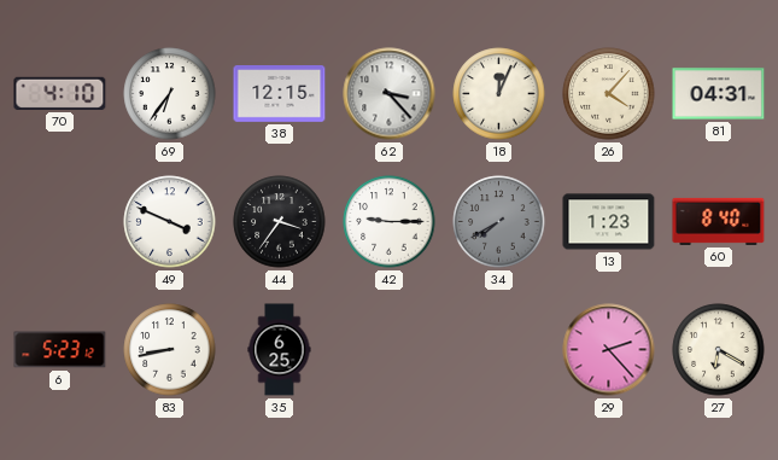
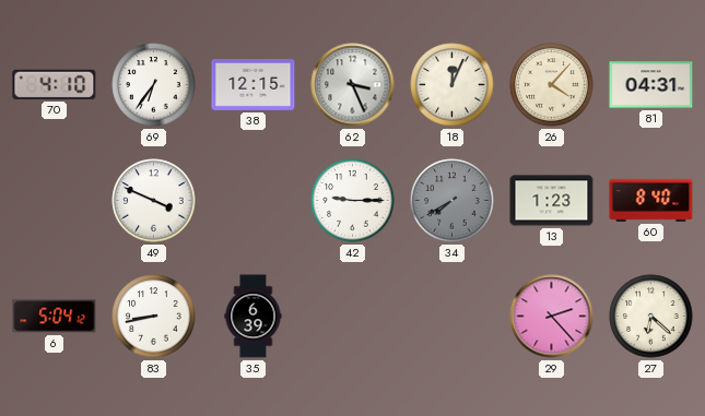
62: 3:23 -> 3:26
44: 3:36 -> none
6: 5:23 -> 5:04
35: 6:25 -> 6:39
27: 6:20 -> 6:22
